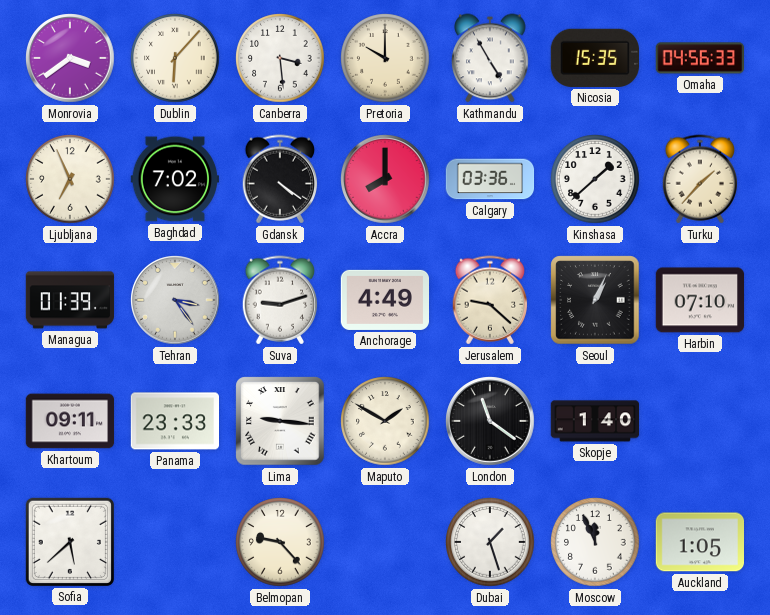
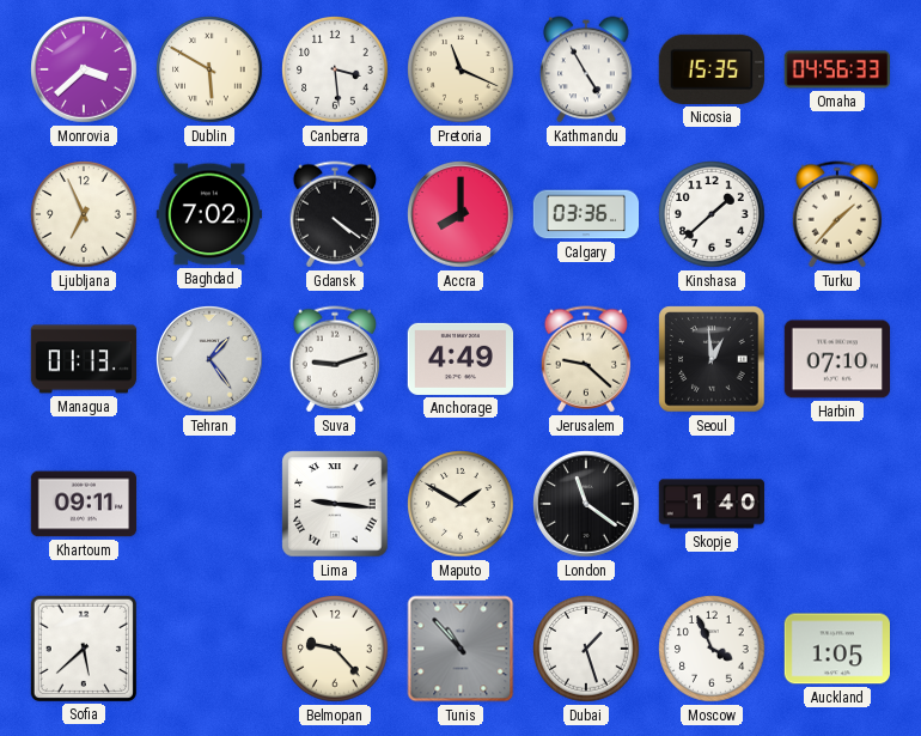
Monrovia: 3:39 -> 3:38
Dublin: 6:07 -> 5:50
Pretoria: 10:00 -> 11:19
Managua: 01:39 -> 01:13
Tehran: 3:24 -> 1:24
Seoul: 1:04 -> 12:59
Panama: 23:33 -> none
Tunis: none -> 10:53
Moscow: 11:56 -> 3:56
